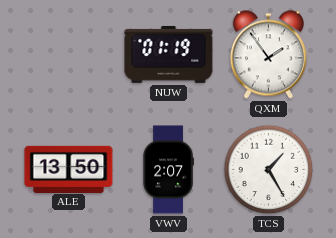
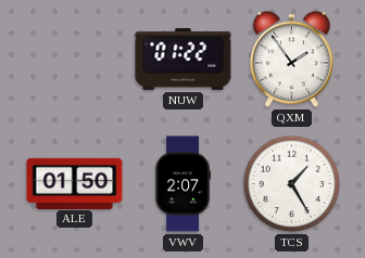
NUW: 01:19 -> 01:22
ALE: 13:50 -> 01:50
